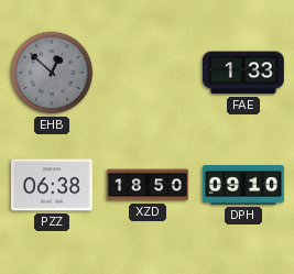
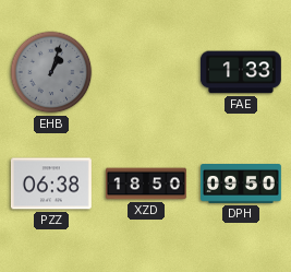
EHB: 12:52 -> 1:03
DPH: 09:10 -> 09:50
